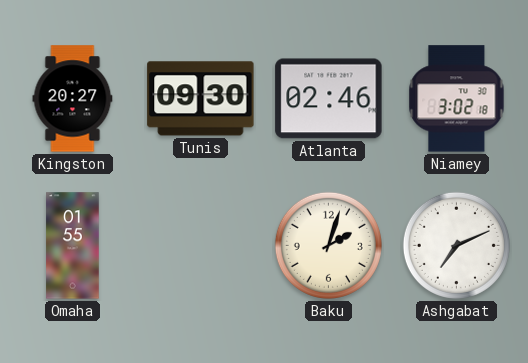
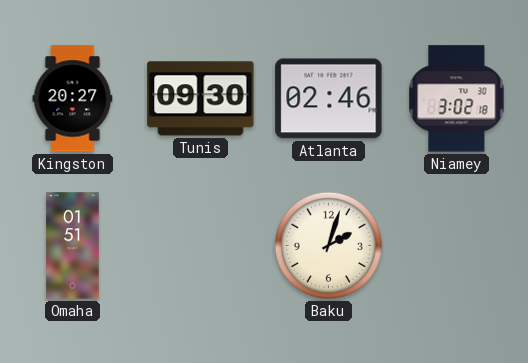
Omaha: 01:55 -> 01:51
Ashgabat: 7:11 -> none
